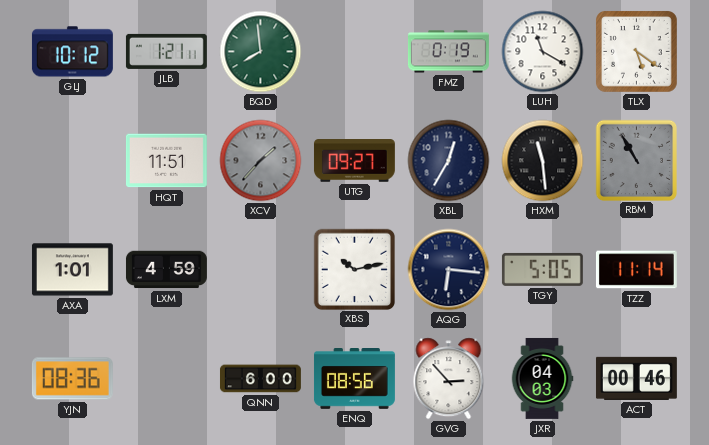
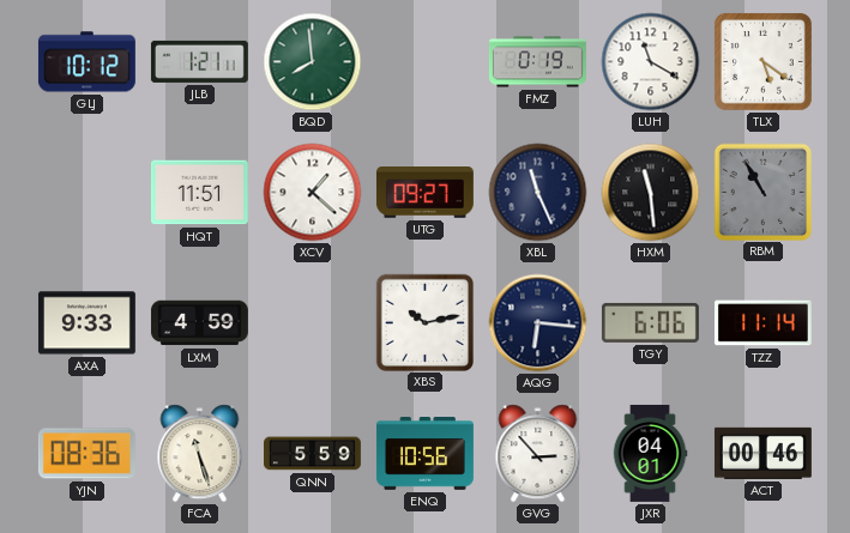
XCV: 1:37 -> 1:22
XCV dial: grey -> white
XBL: 12:35 -> 11:26
AXA: 1:01 -> 9:33
TGY: 5:05 -> 6:06
FCA: none -> 11:27
QNN: 6:00 -> 5:59
ENQ: 08:56 -> 10:56
JXR: 04:03 -> 04:01
